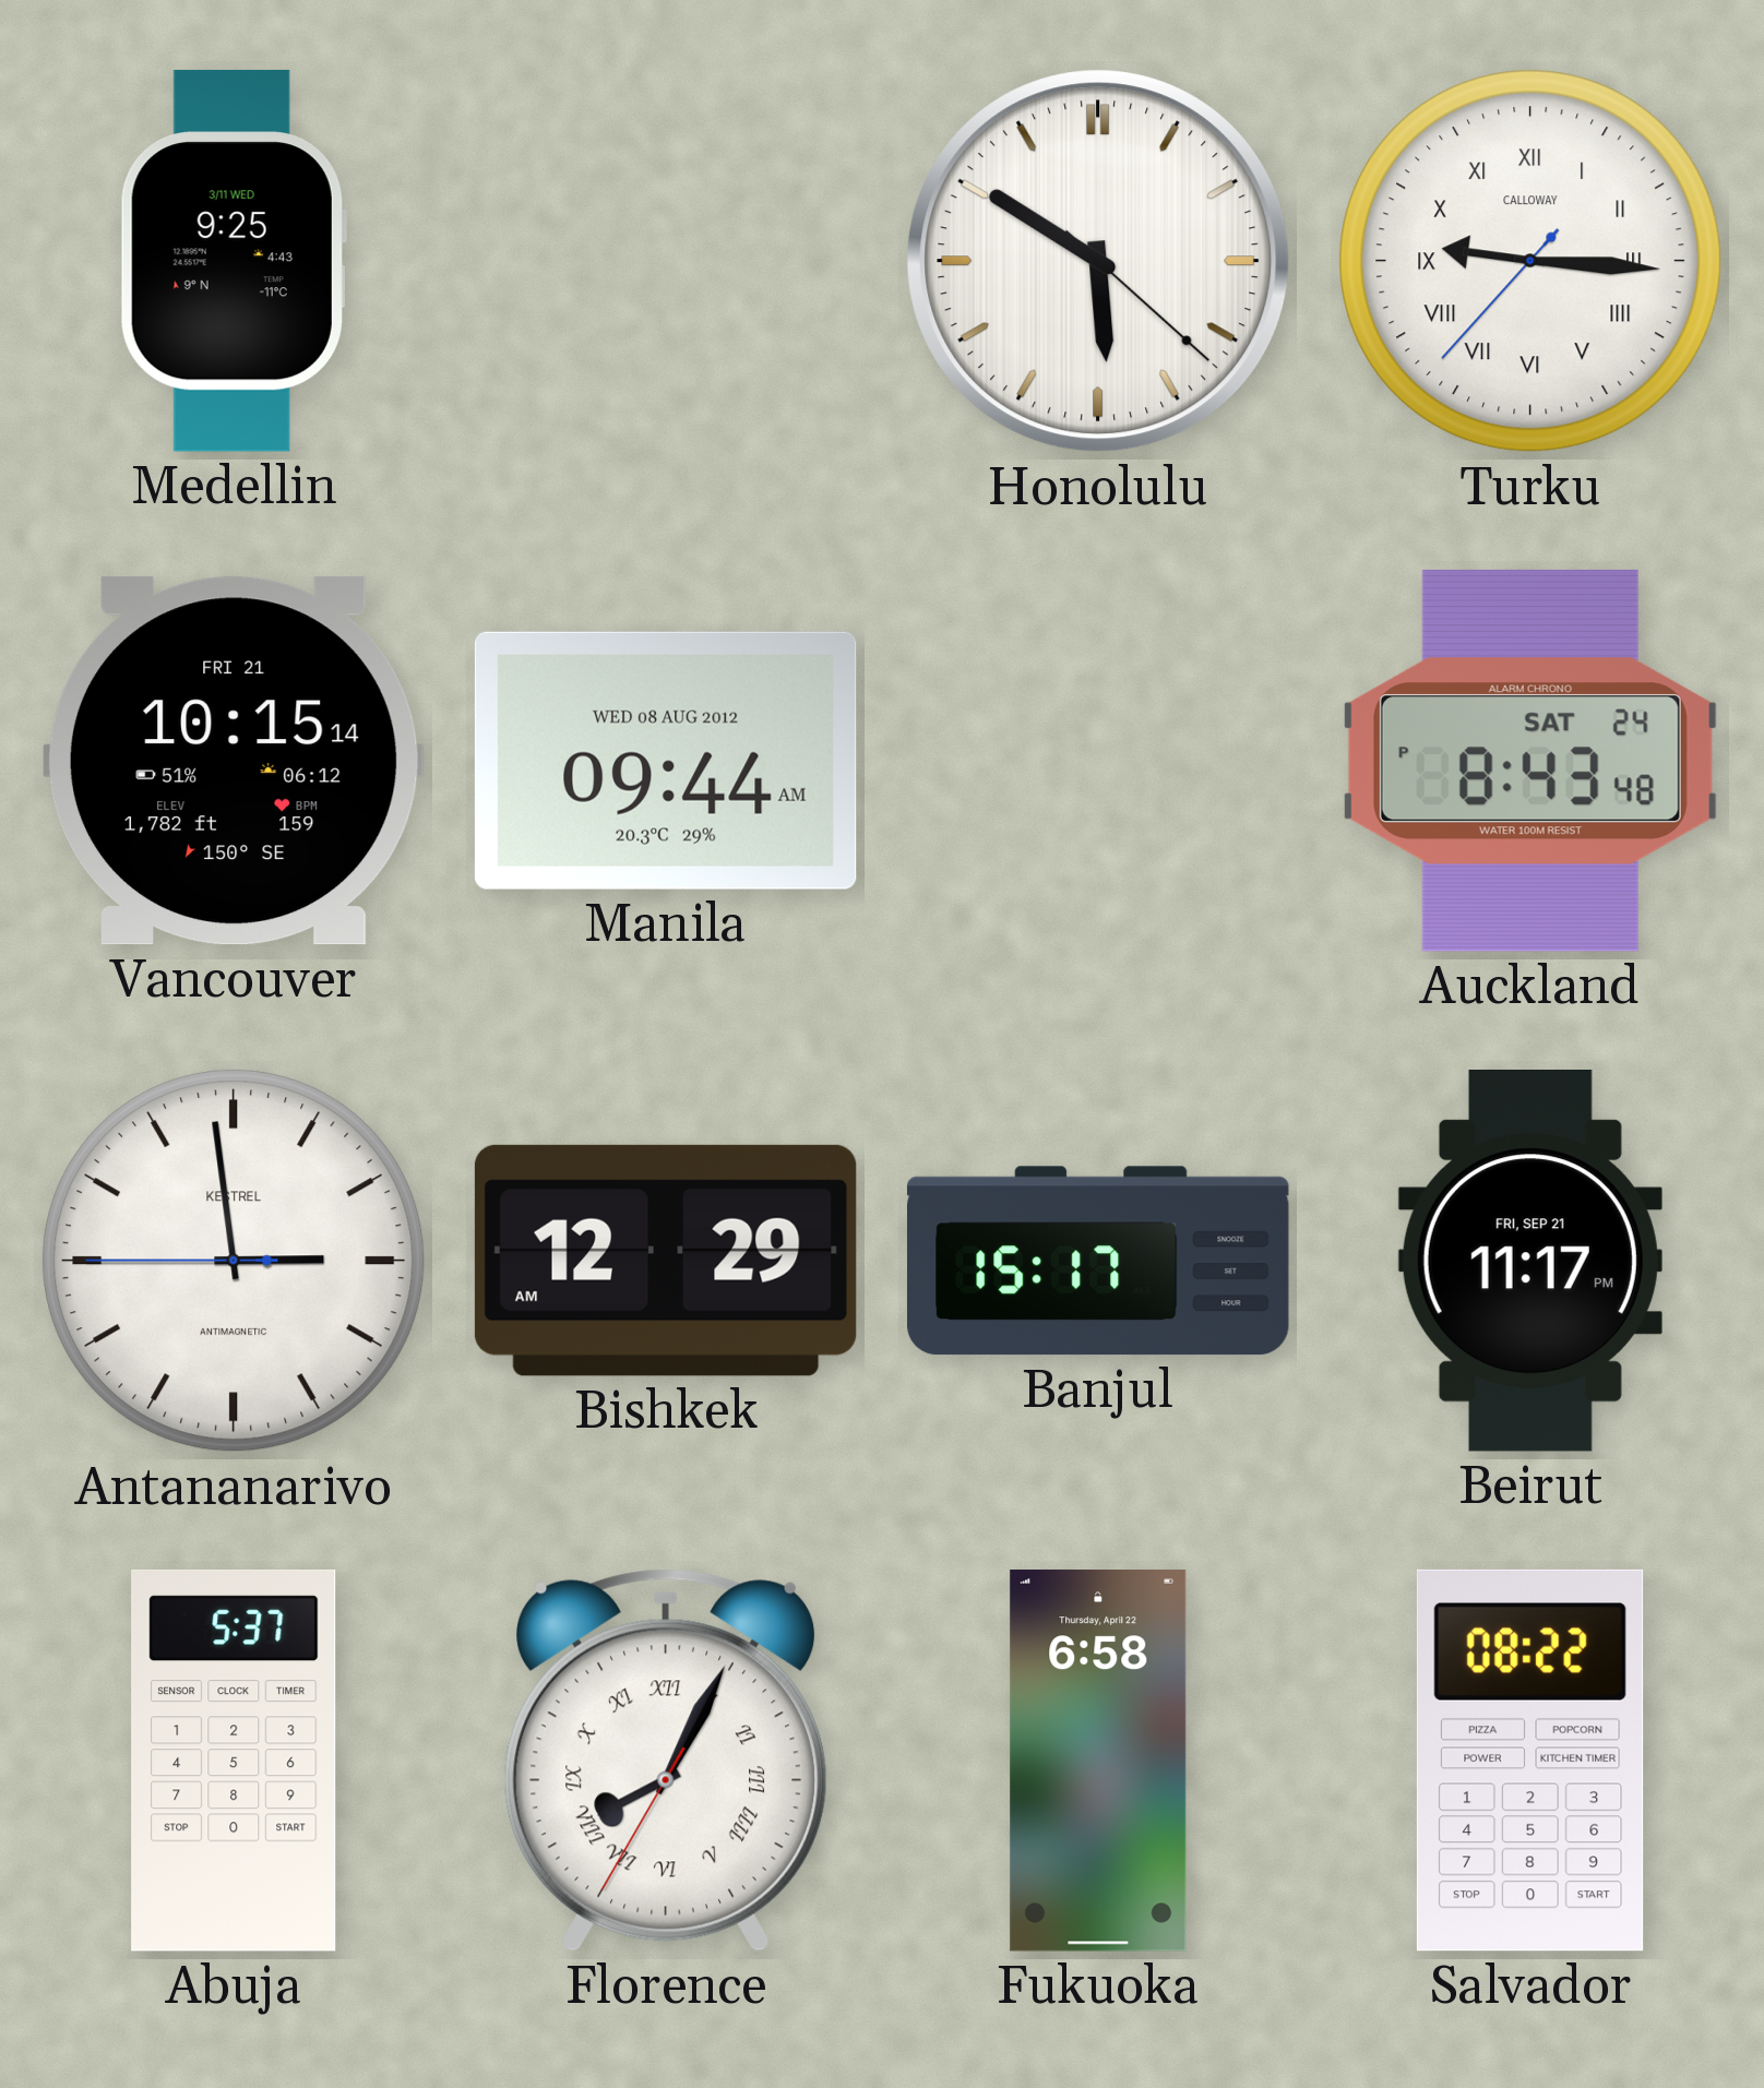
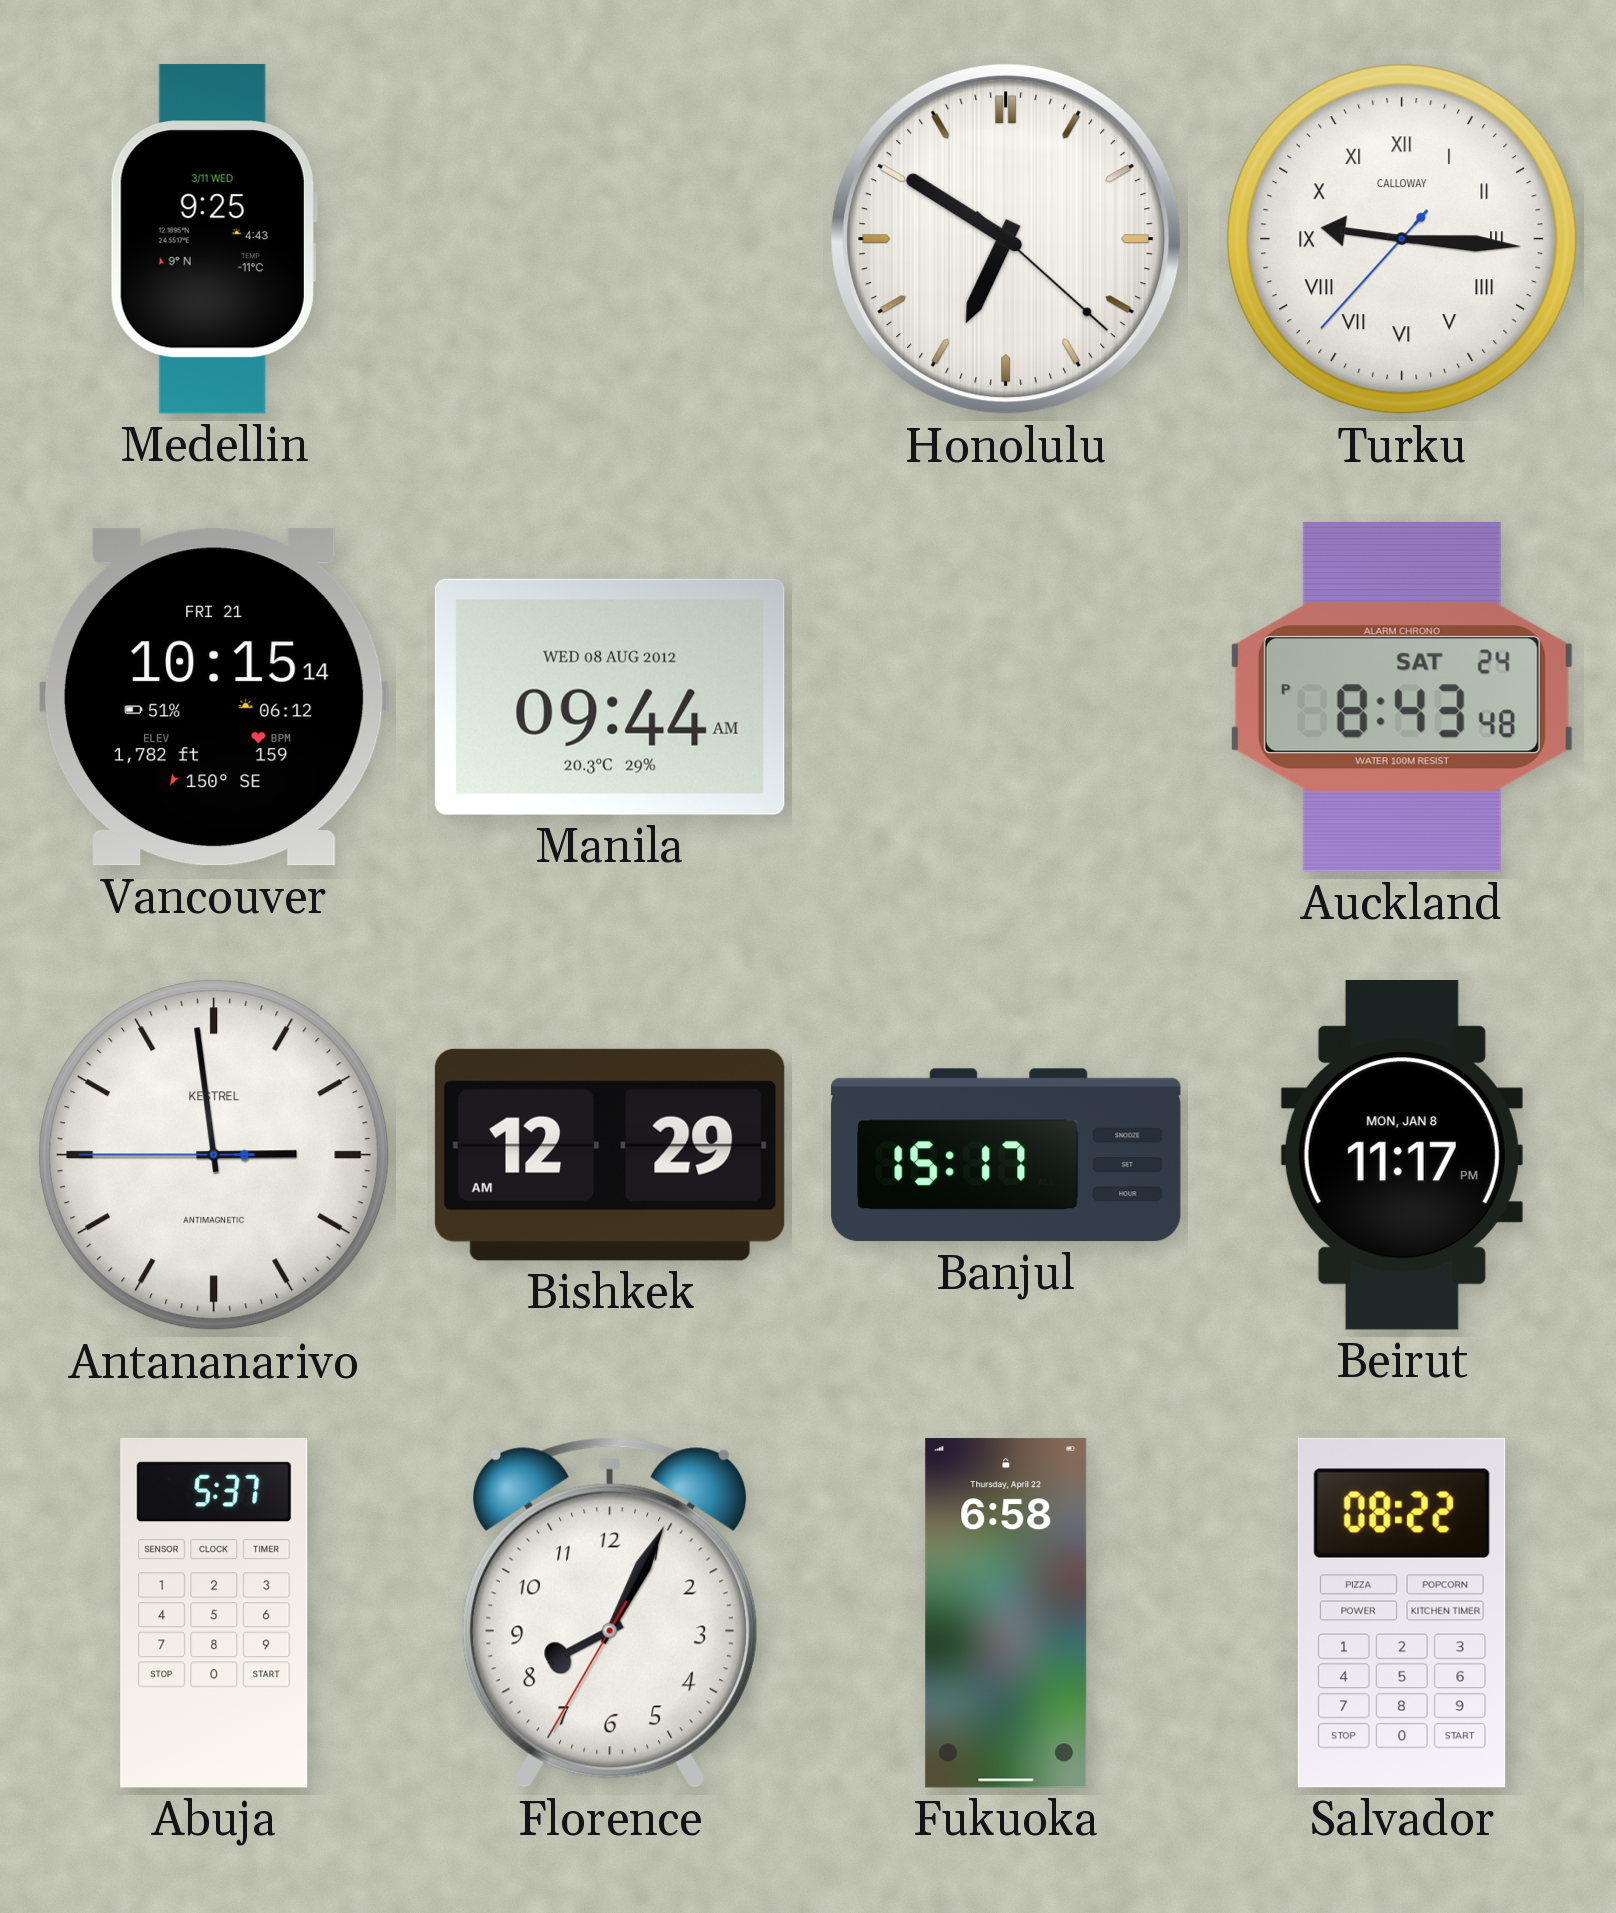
Honolulu: 5:50 -> 6:50
Beirut date: FRI, SEP 21 -> MON, JAN 8
Florence numerals: Roman -> Arabic
